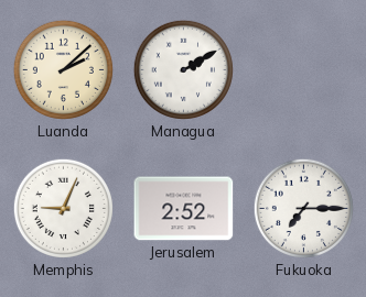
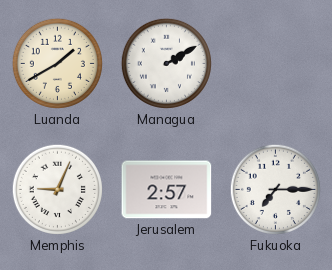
Luanda: 2:08 -> 1:40
Jerusalem: 2:52 -> 2:57
